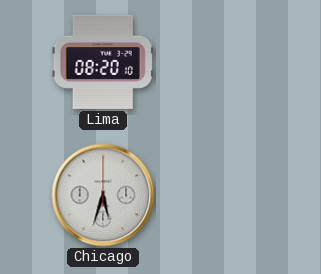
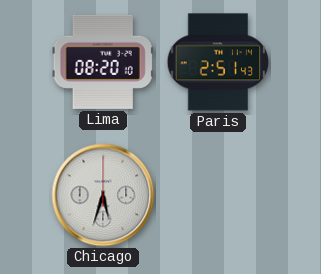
Paris: none -> 2:51
